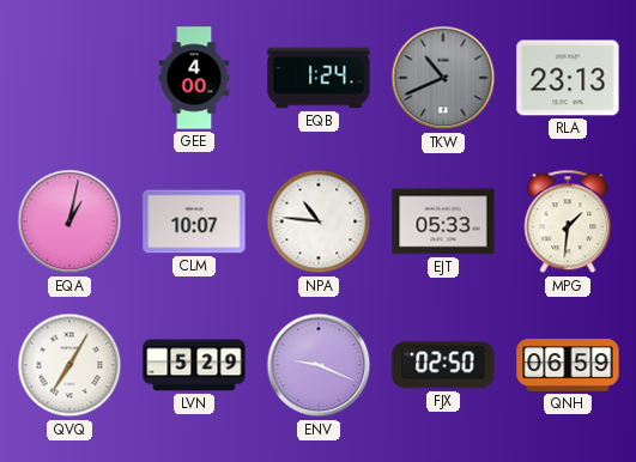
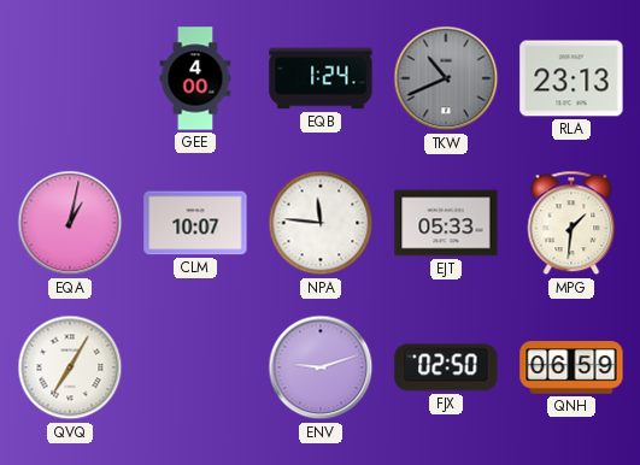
NPA: 10:46 -> 11:46
LVN: 5:29 -> none
ENV: 9:19 -> 9:12
